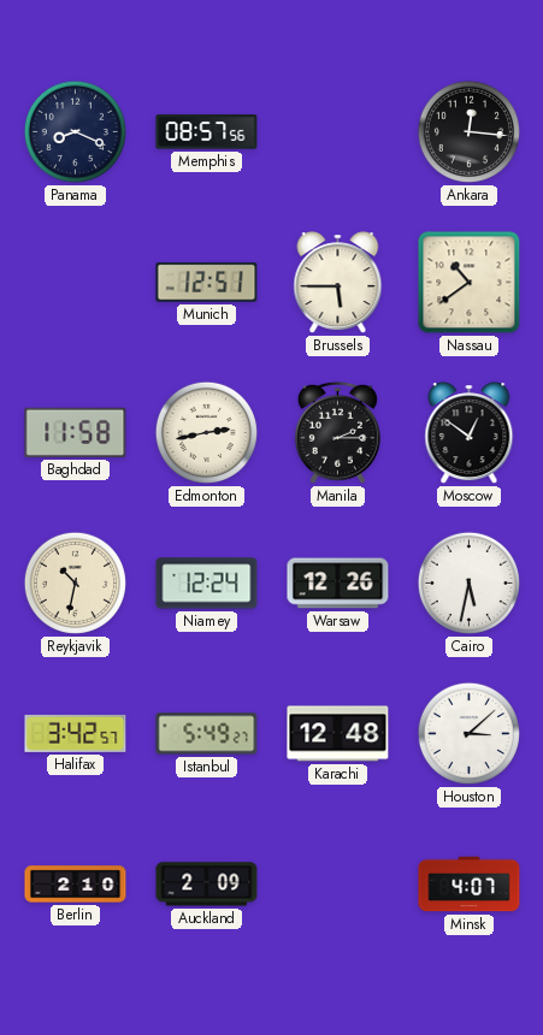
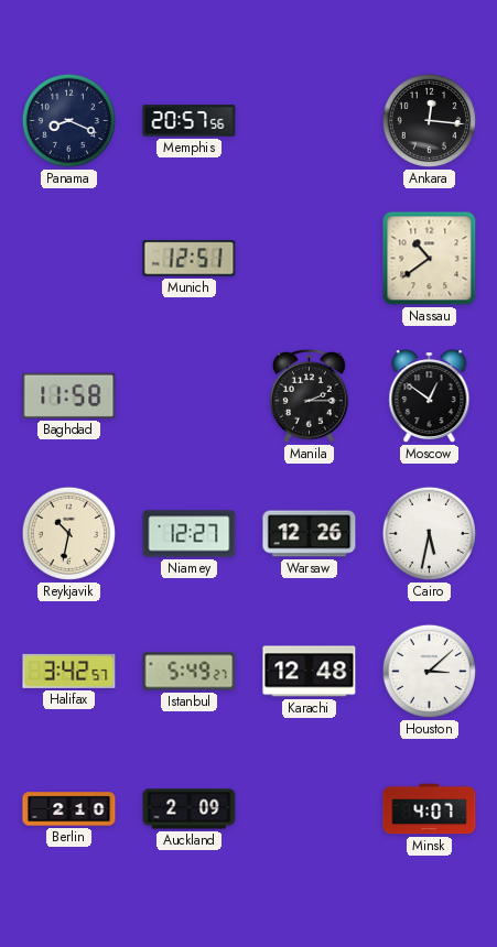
Memphis: 08:57 -> 20:57
Brussels: 5:45 -> none
Edmonton: 2:43 -> none
Niamey: 12:24 -> 12:27
